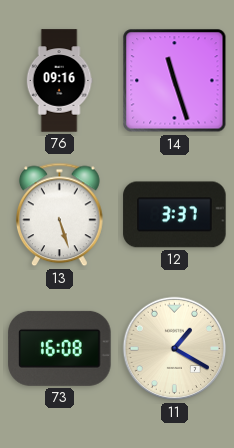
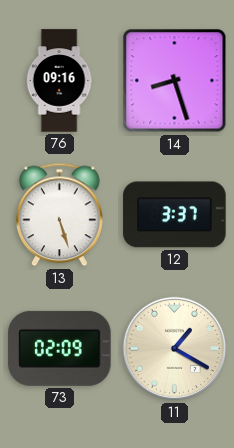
14: 11:27 -> 8:27
73: 16:08 -> 02:09
